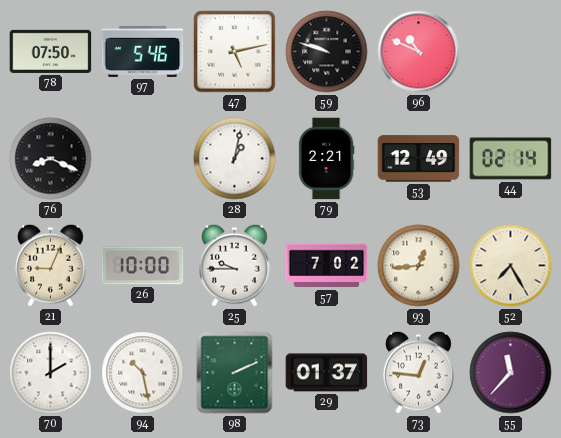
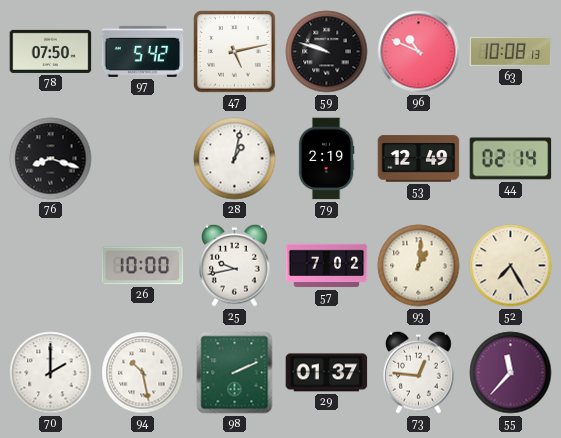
97: 5:46 -> 5:42
63: none -> 10:08
76: 8:19 -> 8:18
79: 2:21 -> 2:19
21: 9:04 -> none
25: 9:45 -> 9:43
93: 12:44 -> 1:01
